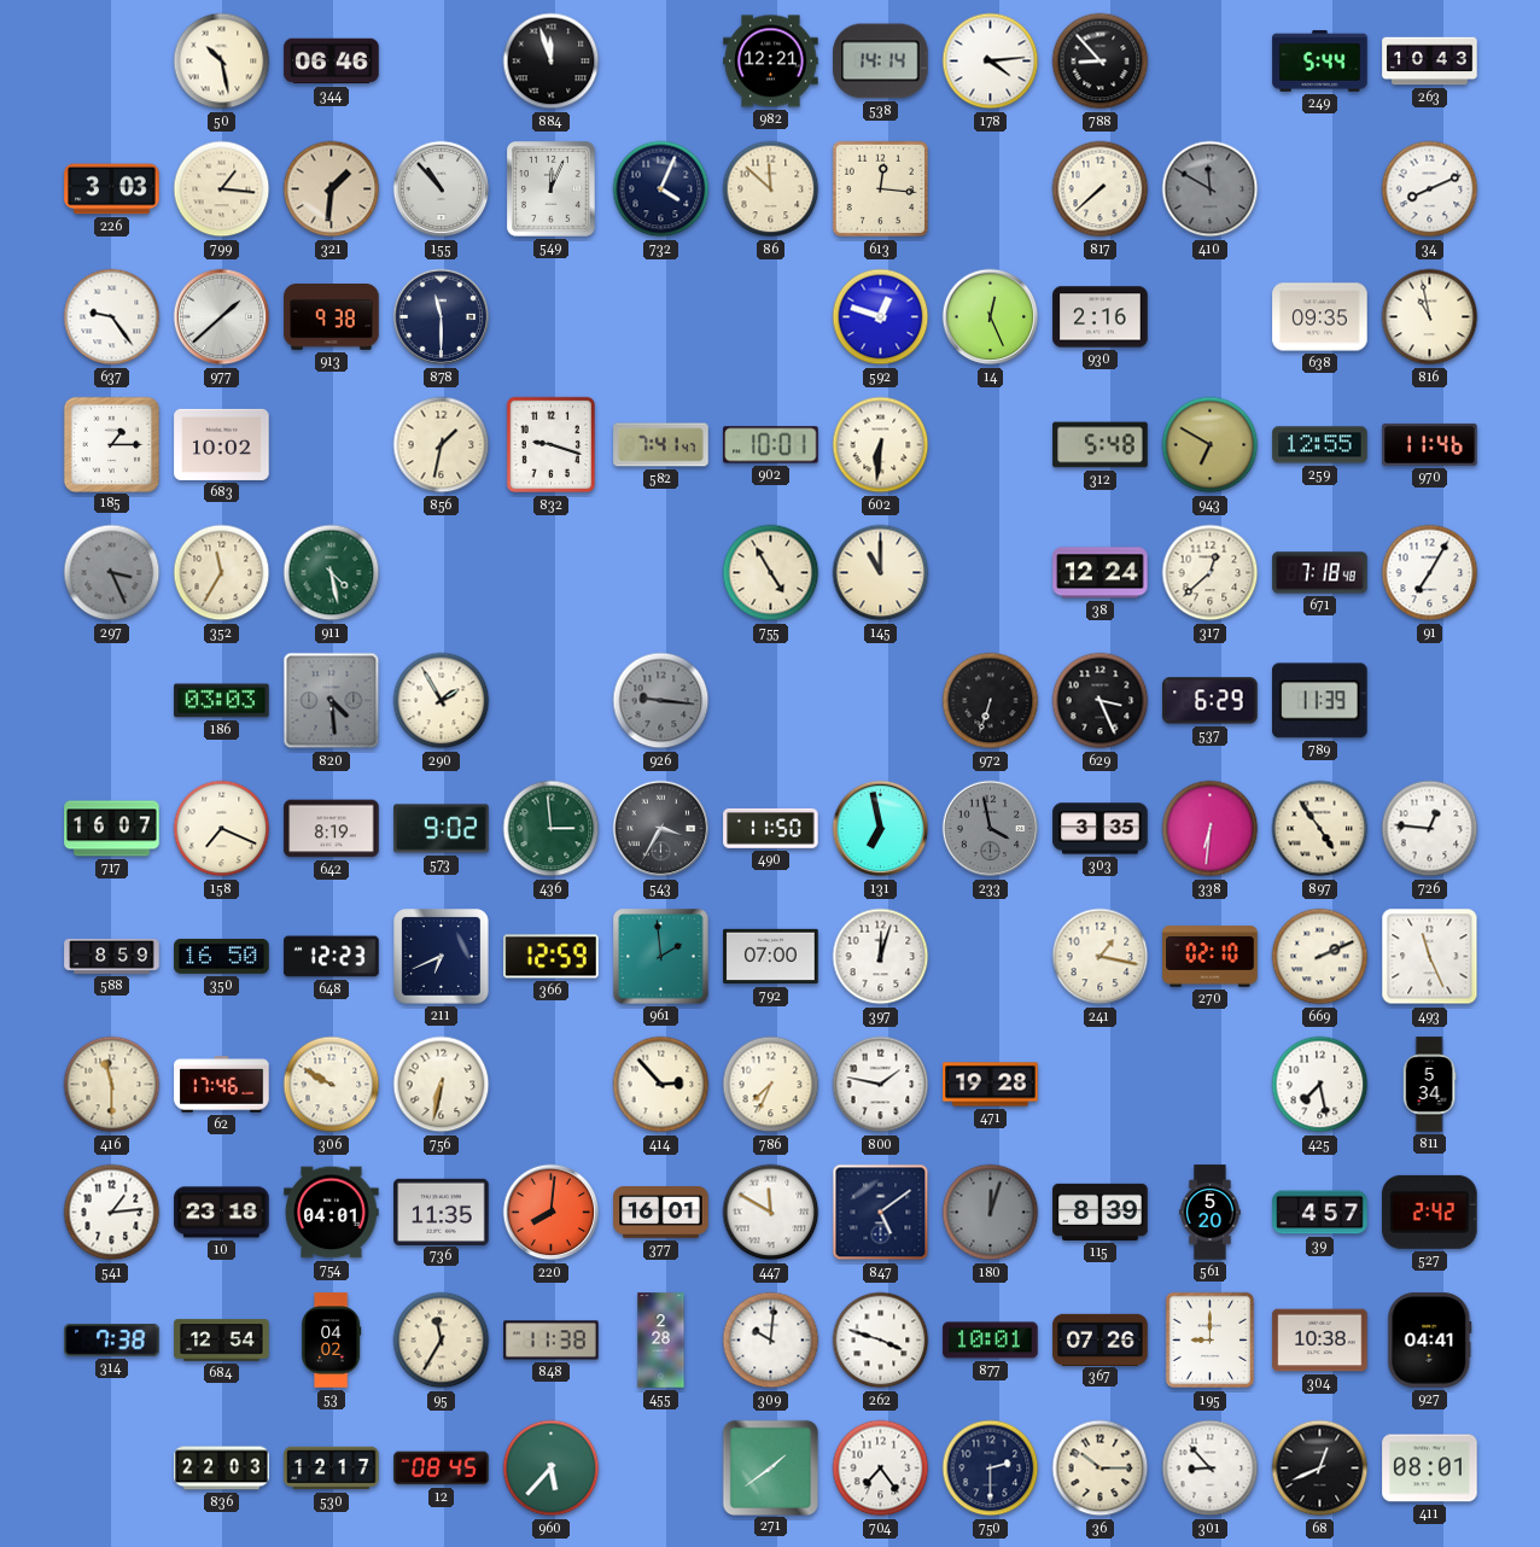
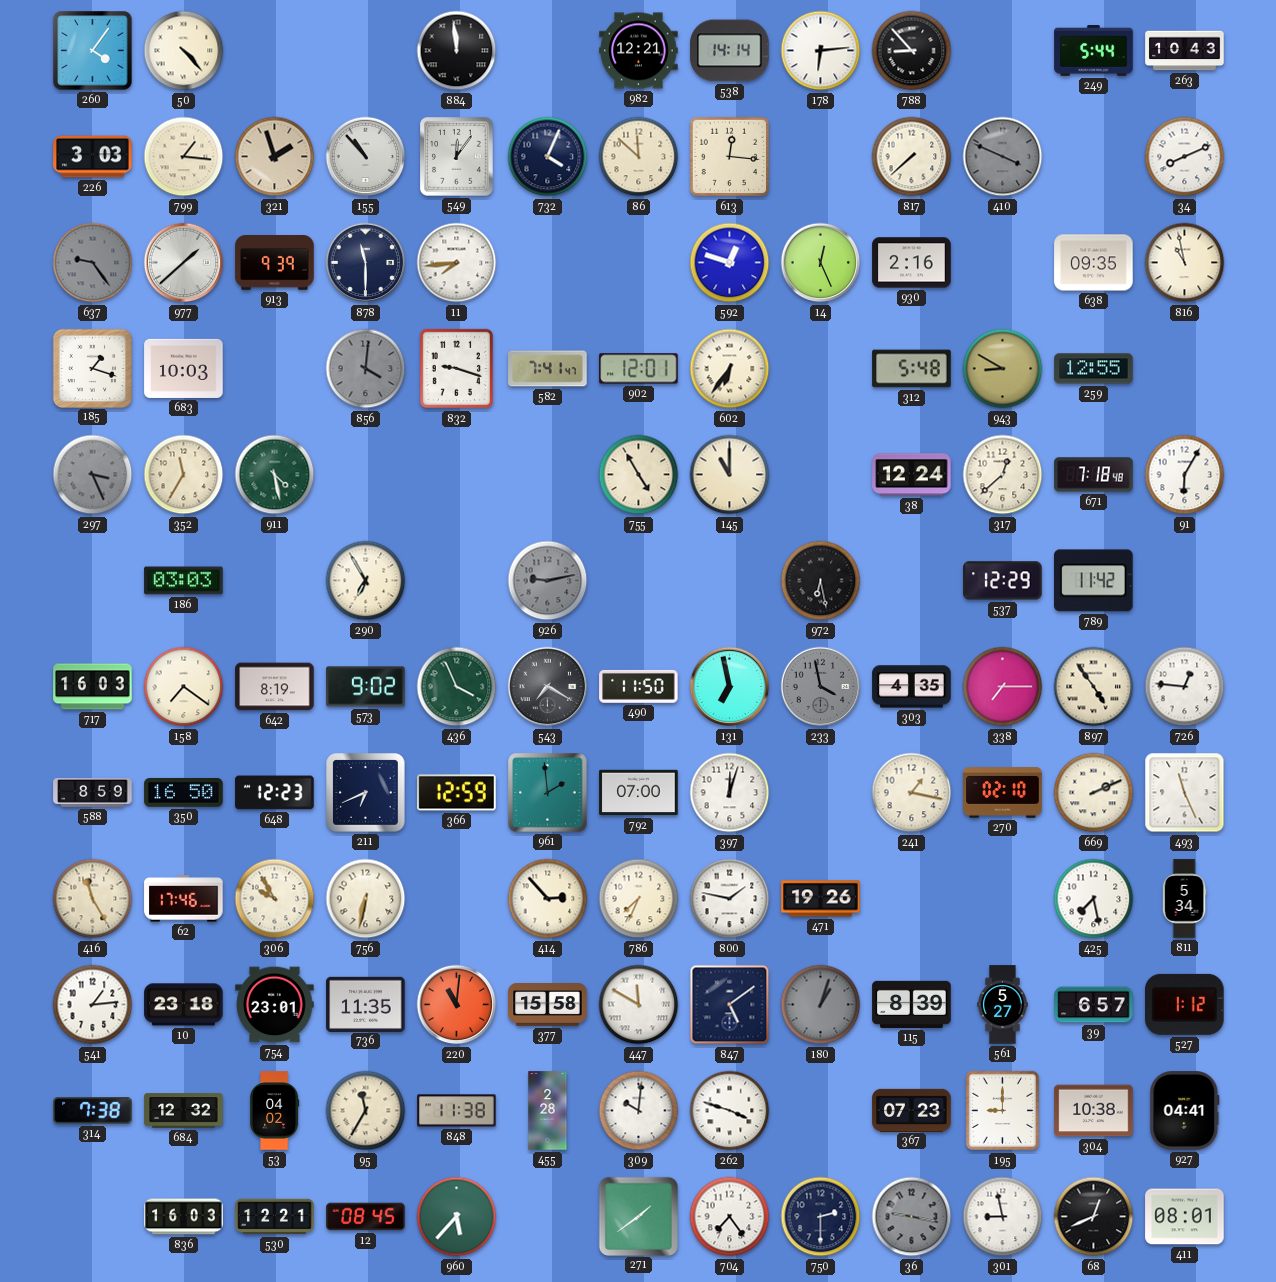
260: none -> 4:06
50: 10:28 -> 4:23
344: 06:46 -> none
884: 11:57 -> 11:59
178: 4:14 -> 6:14
321: 1:31 -> 1:57
549: 12:04 -> 12:06
410: 11:50 -> 3:49
637 dial: white -> grey
913: 9:38 -> 9:39
11: none -> 7:44
185: 1:15 -> 1:18
683: 10:02 -> 10:03
856: 1:32 -> 4:01
856 dial: cream -> grey
902: 10:01 -> 12:01
602: 6:31 -> 6:36
943: 6:50 -> 8:50
970: 11:46 -> none
91: 7:05 -> 6:05
820: 4:29 -> none
290: 1:55 -> 6:55
926: 9:16 -> 9:13
972: 6:33 -> 6:28
629: 3:26 -> none
537: 6:29 -> 12:29
789: 11:39 -> 11:42
717: 16:07 -> 16:03
158: 7:19 -> 7:21
436: 2:59 -> 3:56
543: 3:35 -> 7:20
303: 3:35 -> 4:35
338: 6:31 -> 7:15
416: 11:30 -> 11:25
306: 9:50 -> 9:55
471: 19:28 -> 19:26
754: 04:01 -> 23:01
220: 8:01 -> 11:01
377: 16:01 -> 15:58
180: 12:03 -> 1:03
561: 5:20 -> 5:27
39: 4:57 -> 6:57
527: 2:42 -> 1:12
684: 12:54 -> 12:32
877: 10:01 -> none
367: 07:26 -> 07:23
836: 22:03 -> 16:03
530: 12:17 -> 12:21
36: 10:15 -> 9:17
36 dial: cream -> grey
301: 8:53 -> 8:58
